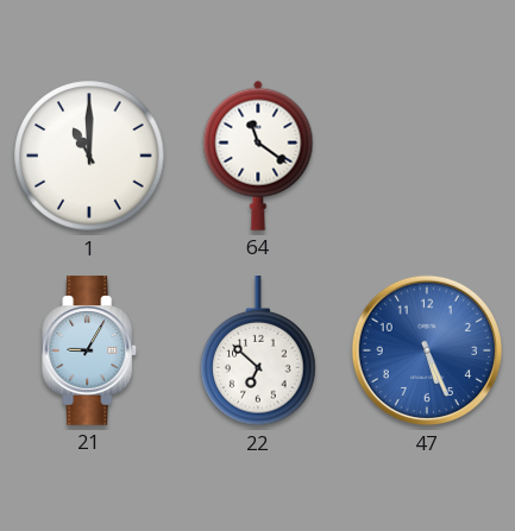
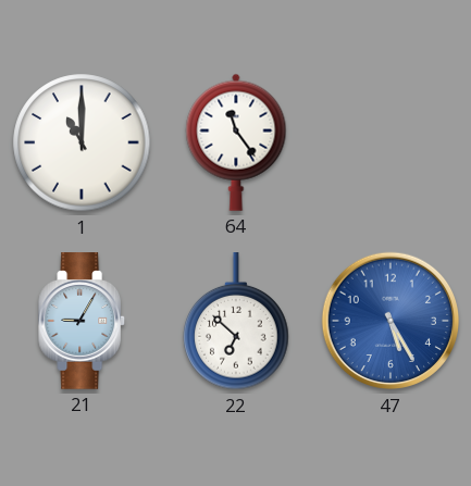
64: 11:21 -> 11:24
47: 5:26 -> 5:25
